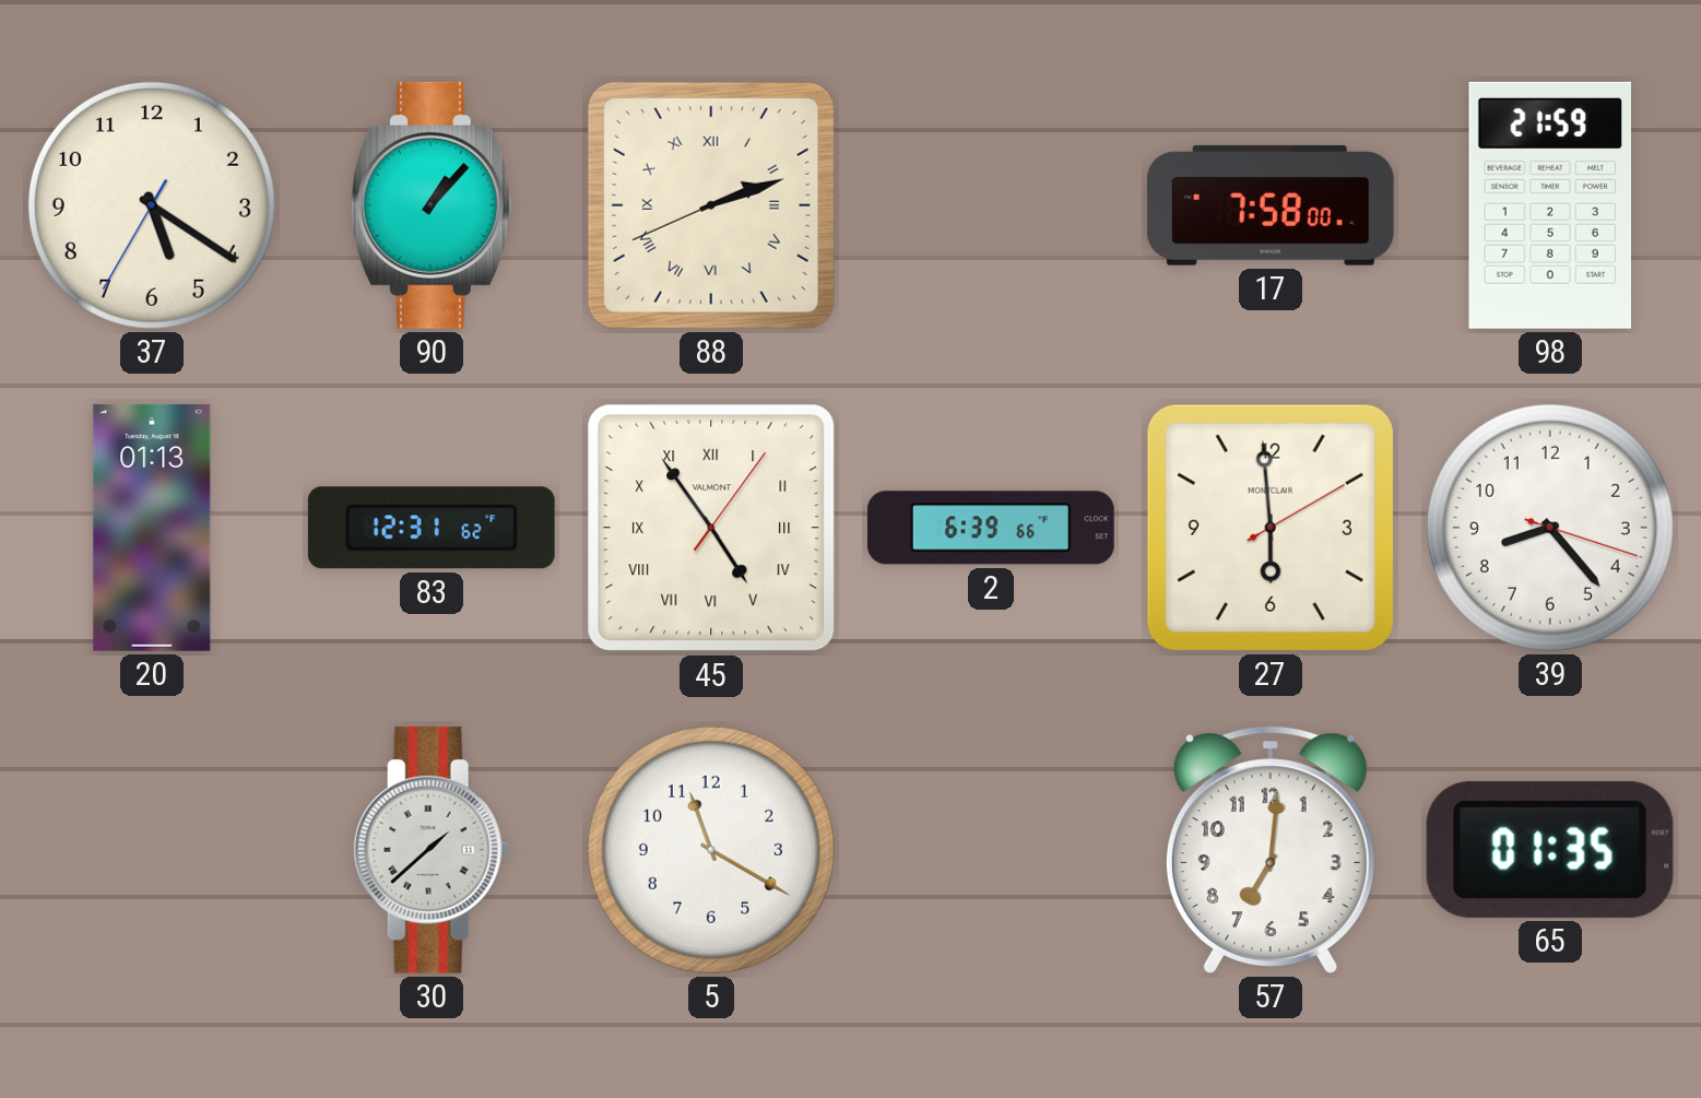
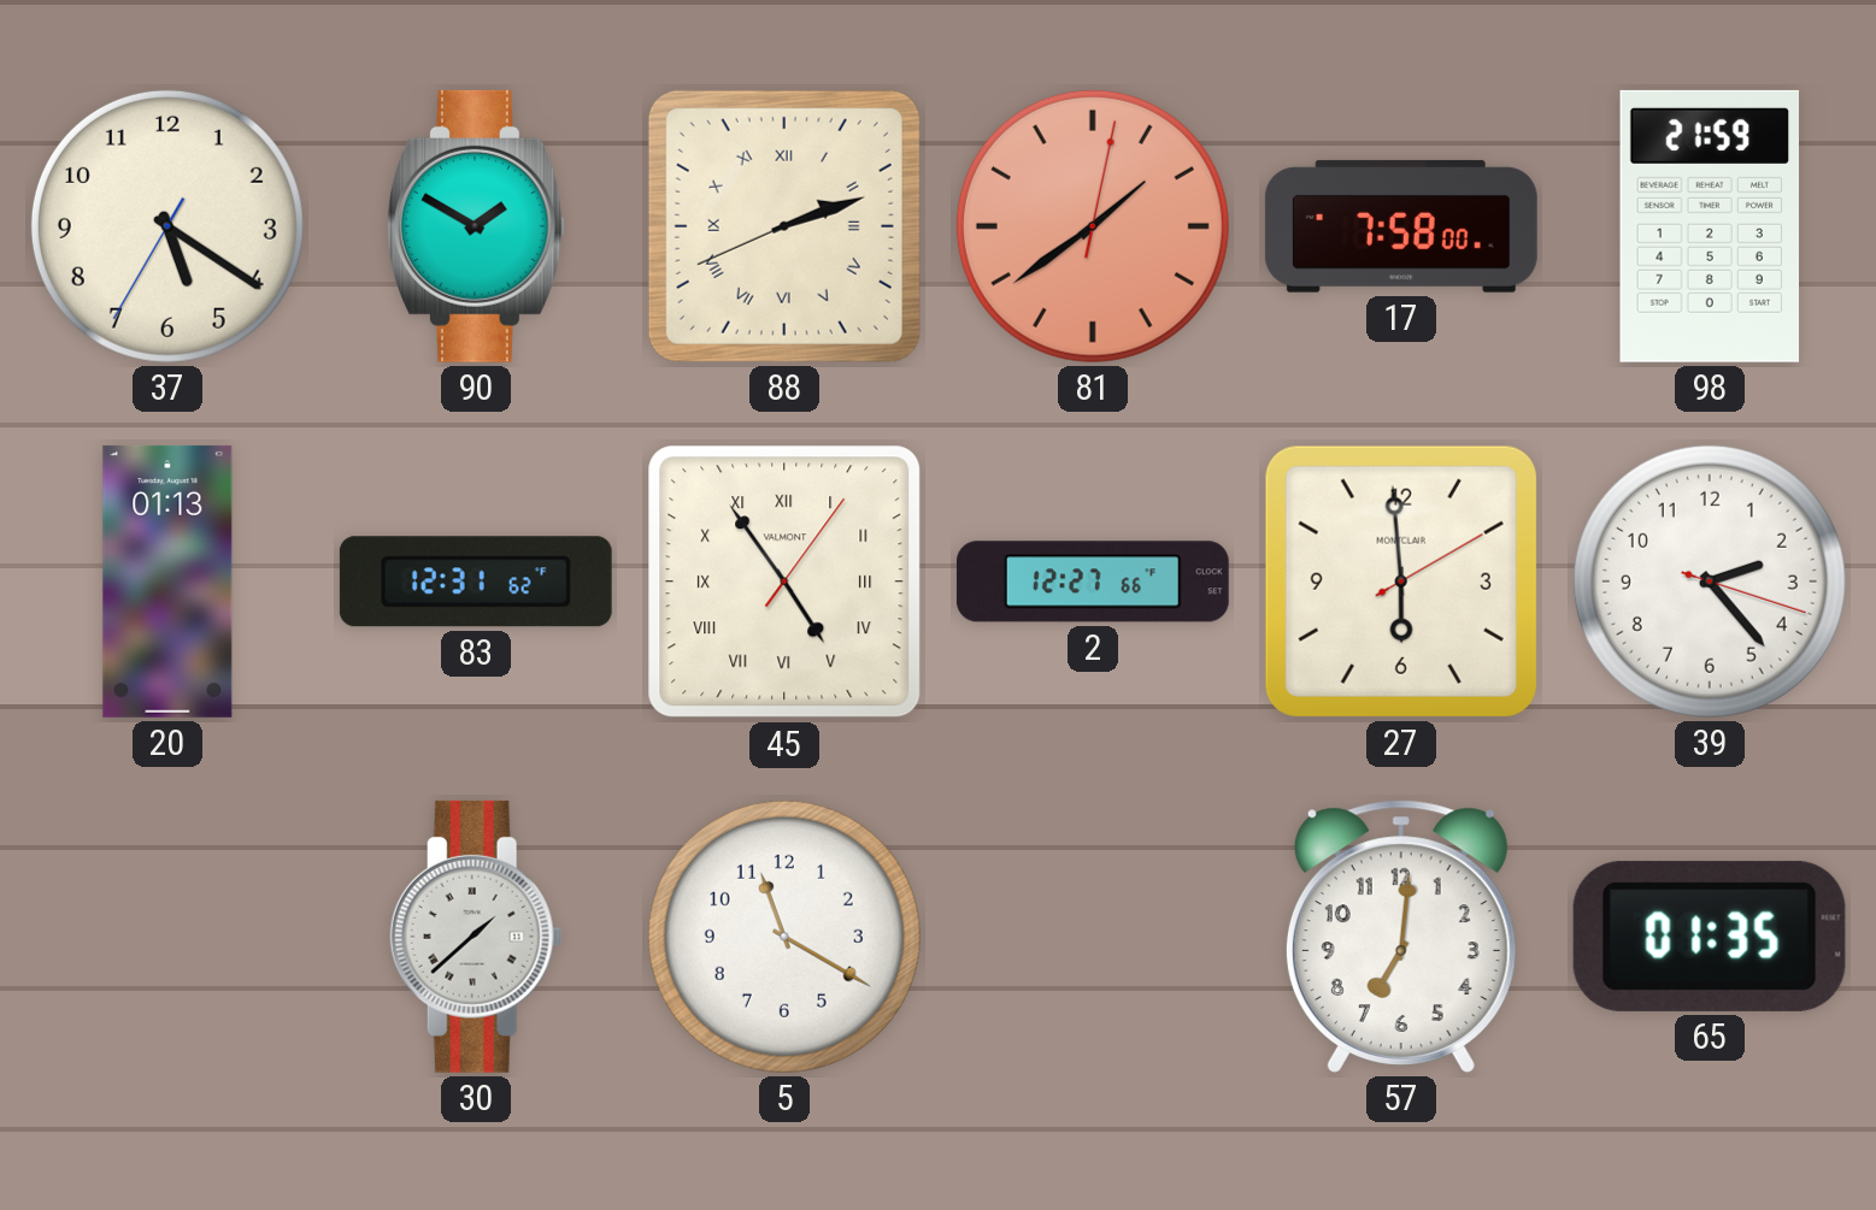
90: 1:07 -> 1:50
81: none -> 1:39
2: 6:39 -> 12:27
39: 8:23 -> 2:23
